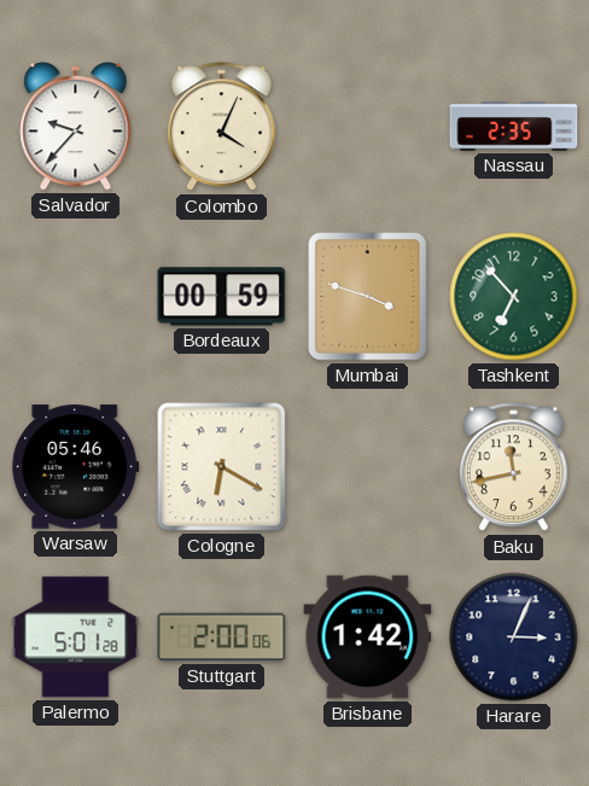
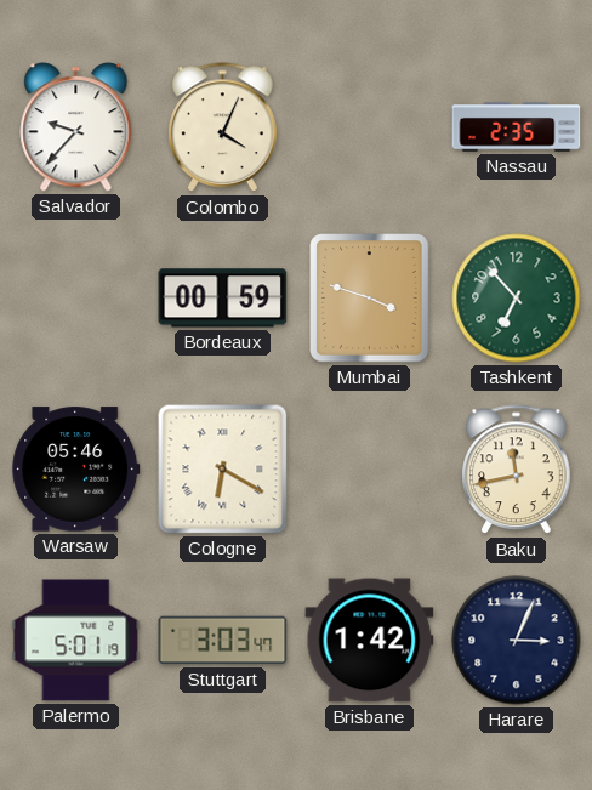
Palermo: 5:01:28 -> 5:01:19
Stuttgart: 2:00 -> 3:03
